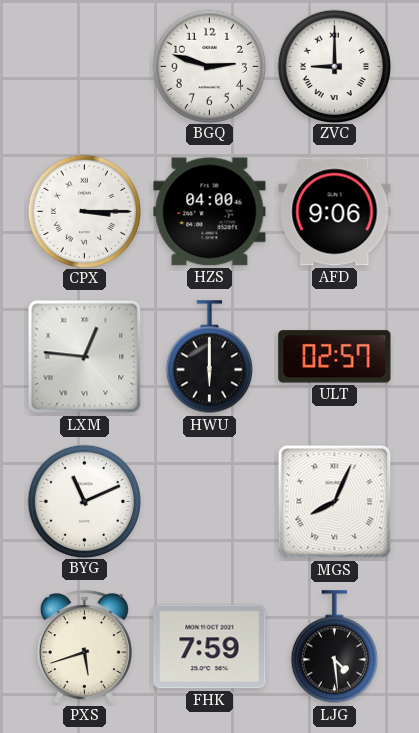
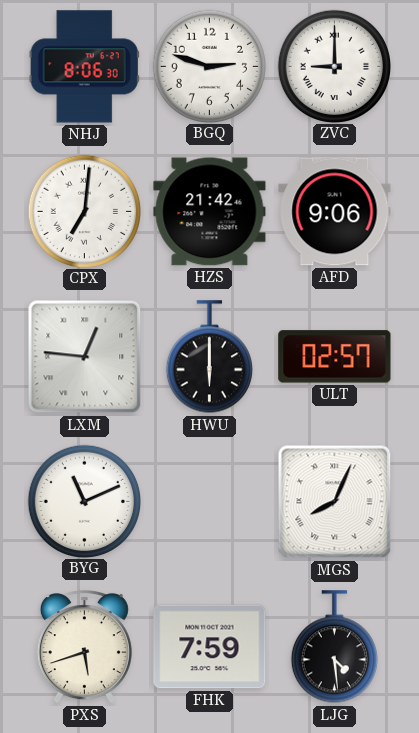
NHJ: none -> 8:06
CPX: 3:15 -> 7:01
HZS: 04:00 -> 21:42
